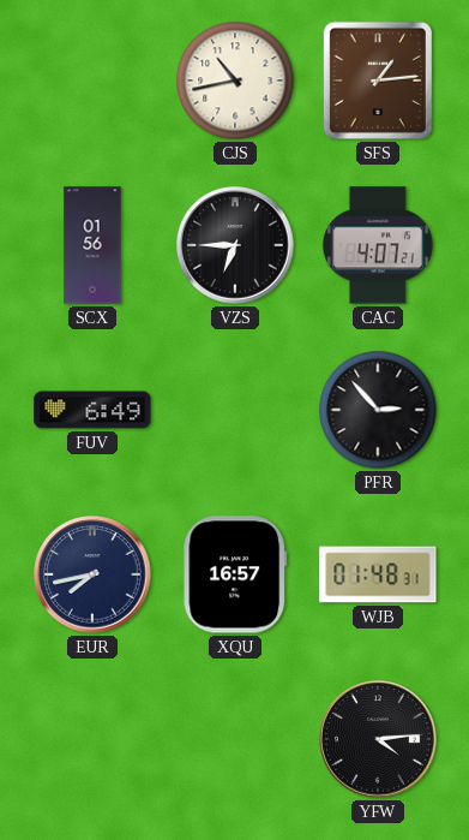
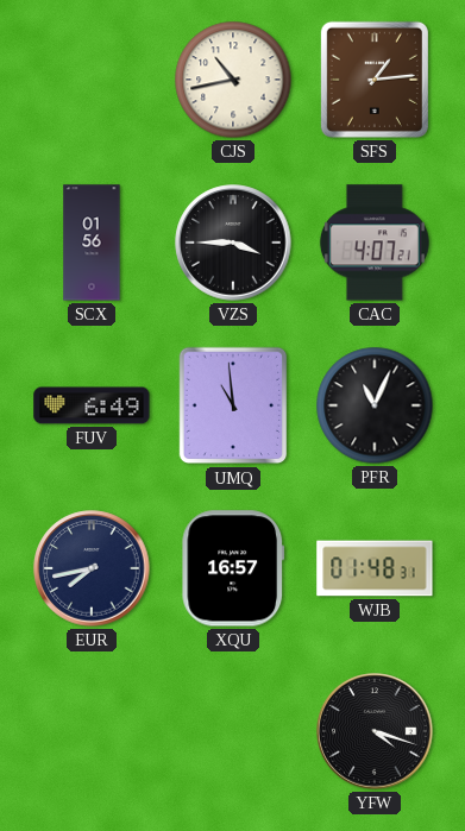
VZS: 6:45 -> 3:45
UMQ: none -> 10:59
PFR: 2:53 -> 11:04
YFW: 4:14 -> 4:18
